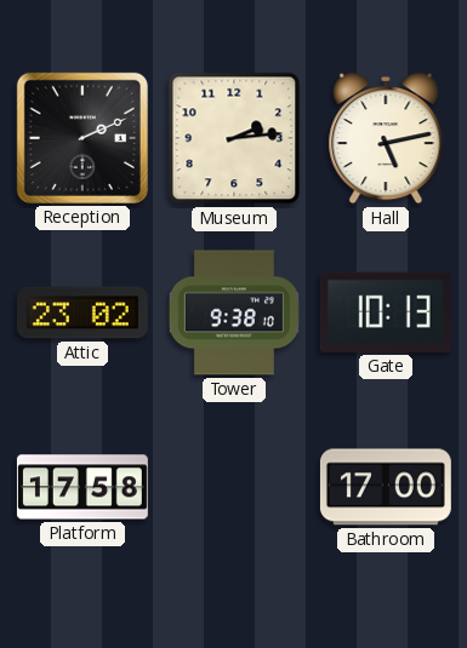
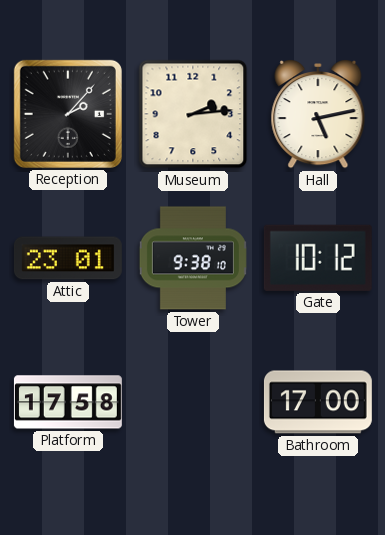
Reception: 2:11 -> 2:07
Attic: 23:02 -> 23:01
Gate: 10:13 -> 10:12
